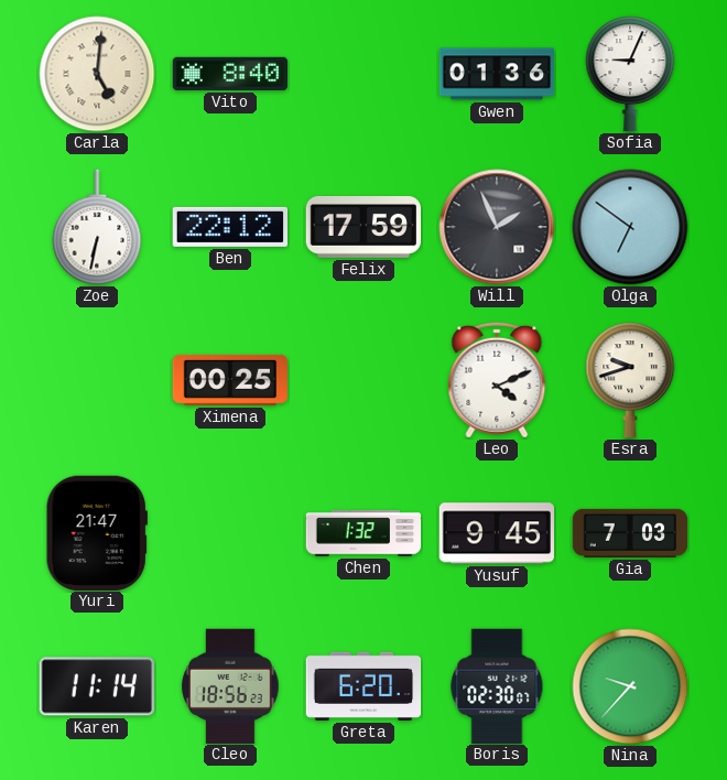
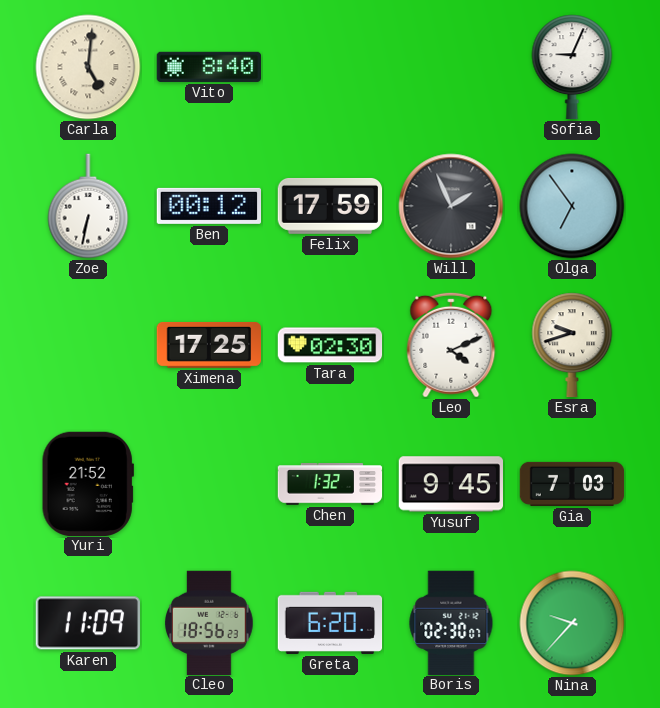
Gwen: 01:36 -> none
Ben: 22:12 -> 00:12
Olga: 6:51 -> 6:54
Ximena: 00:25 -> 17:25
Tara: none -> 02:30
Yuri: 21:47 -> 21:52
Karen: 11:14 -> 11:09
